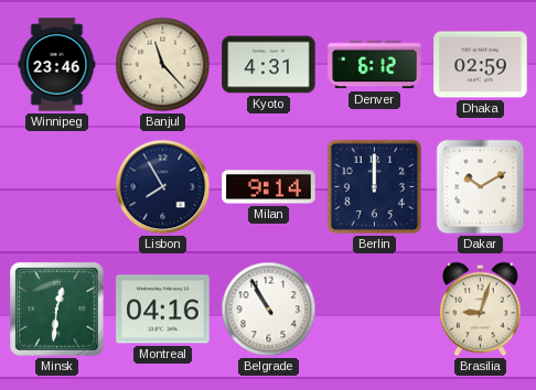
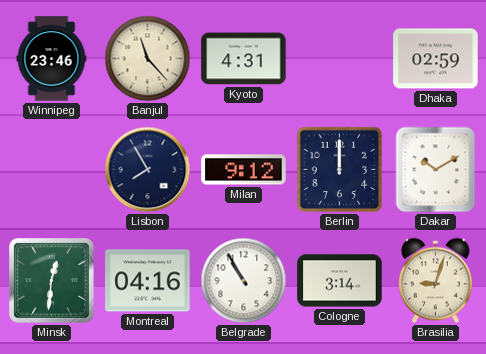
Denver: 6:12 -> none
Milan: 9:14 -> 9:12
Cologne: none -> 3:14
